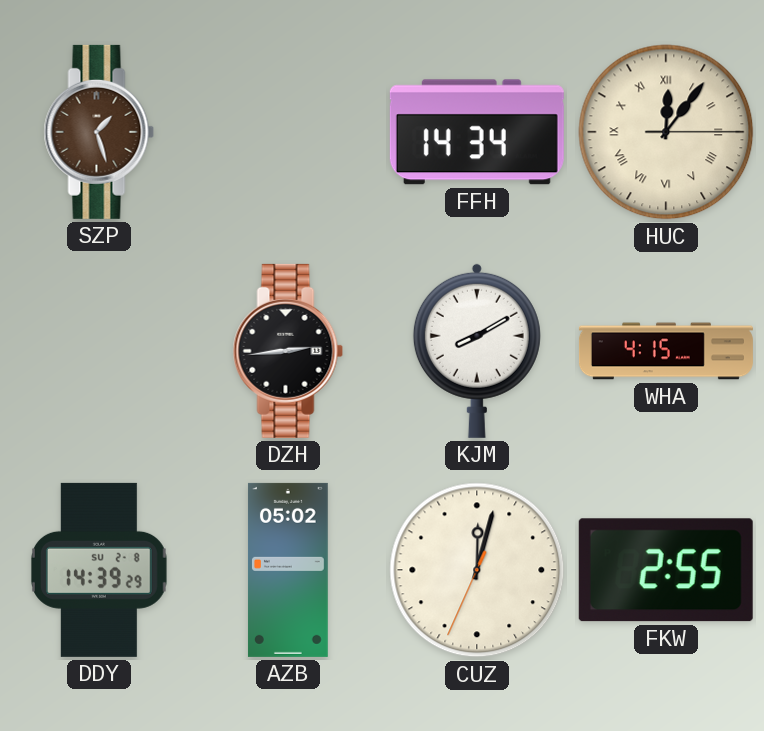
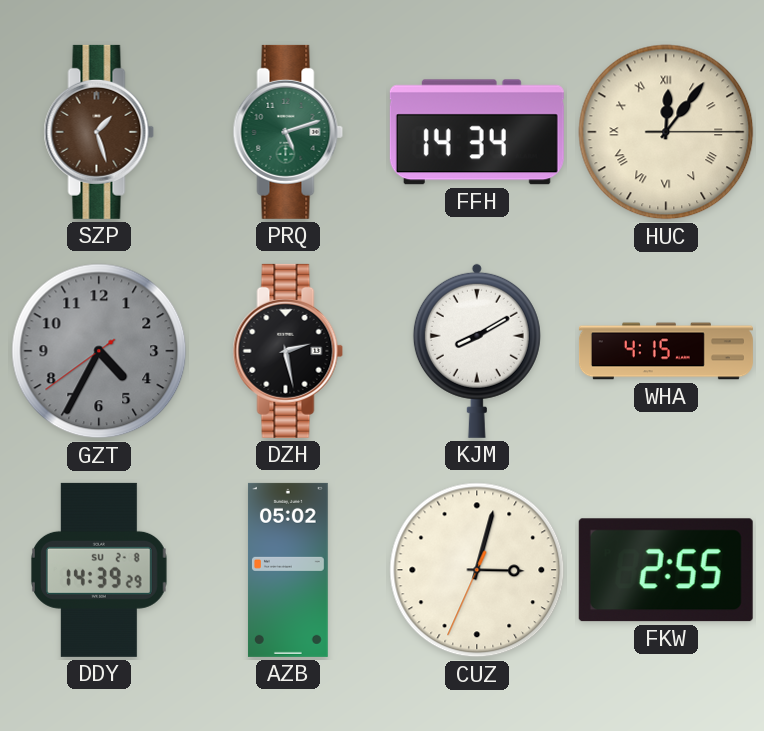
PRQ: none -> 5:12
GZT: none -> 4:34
DZH: 2:44 -> 2:28
CUZ: 12:02 -> 3:02
